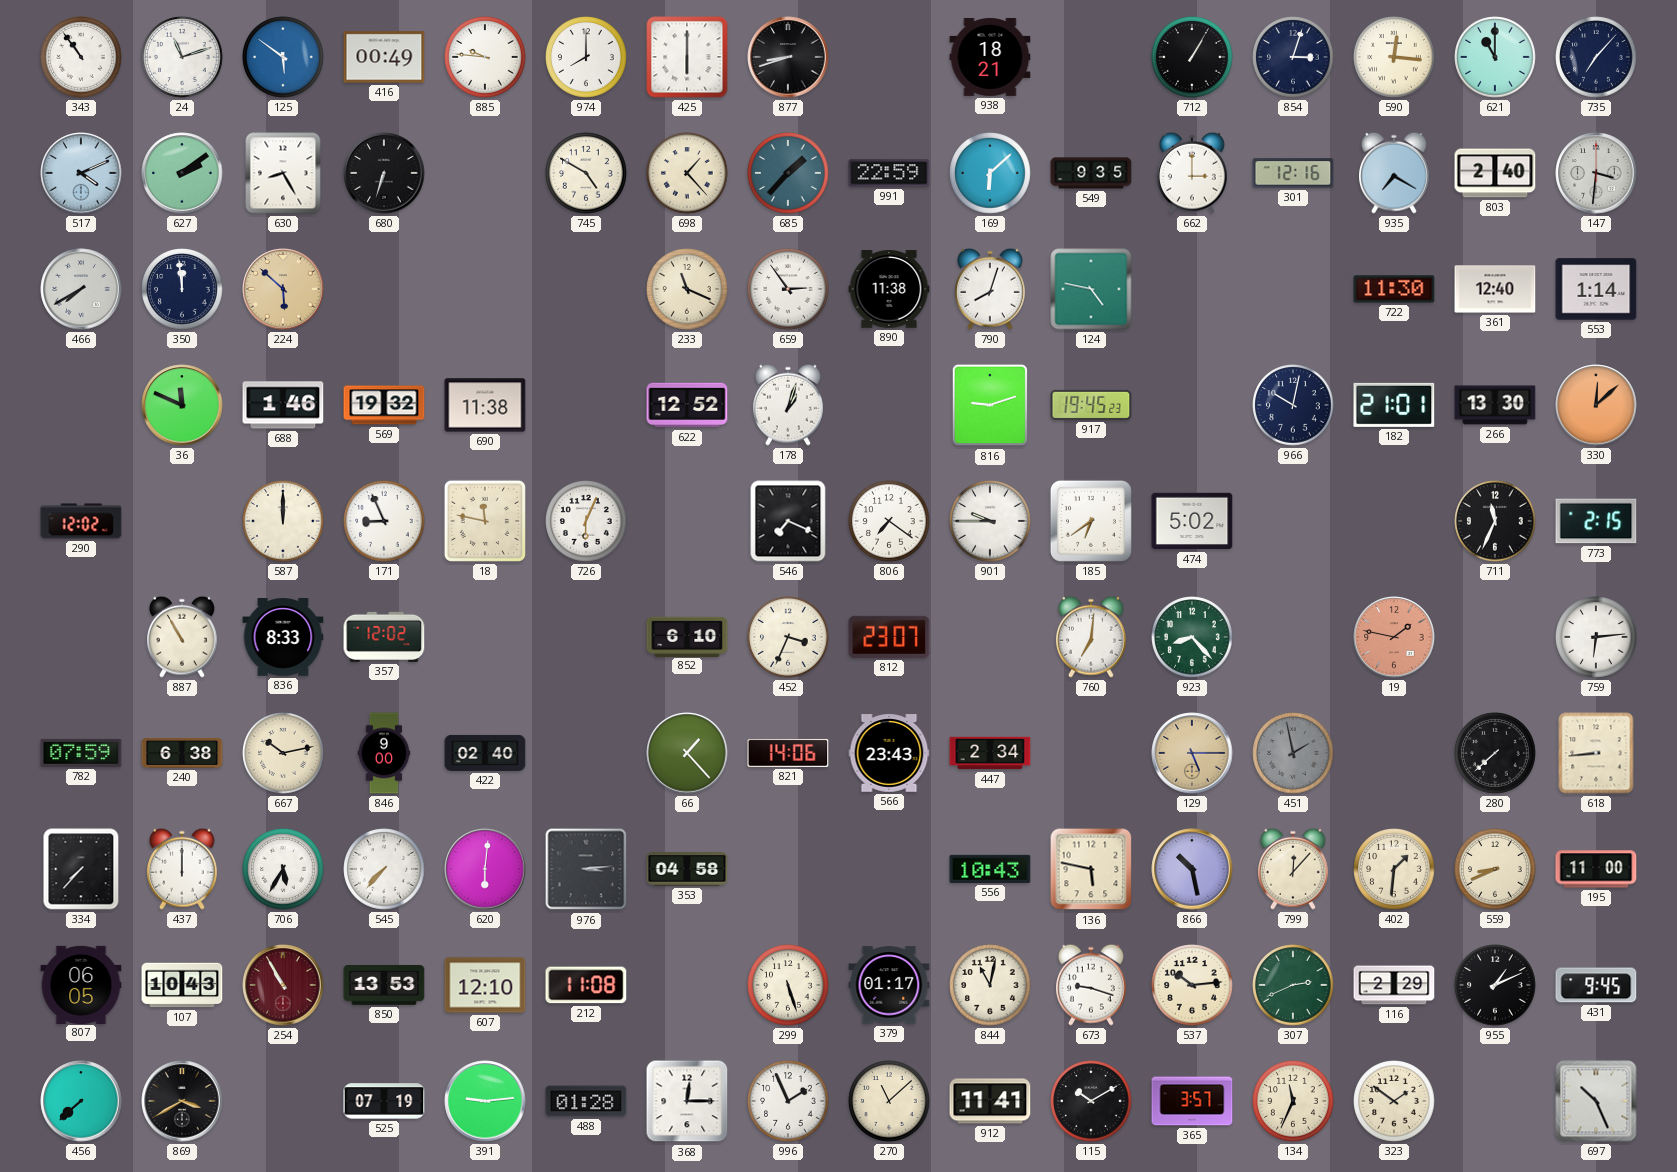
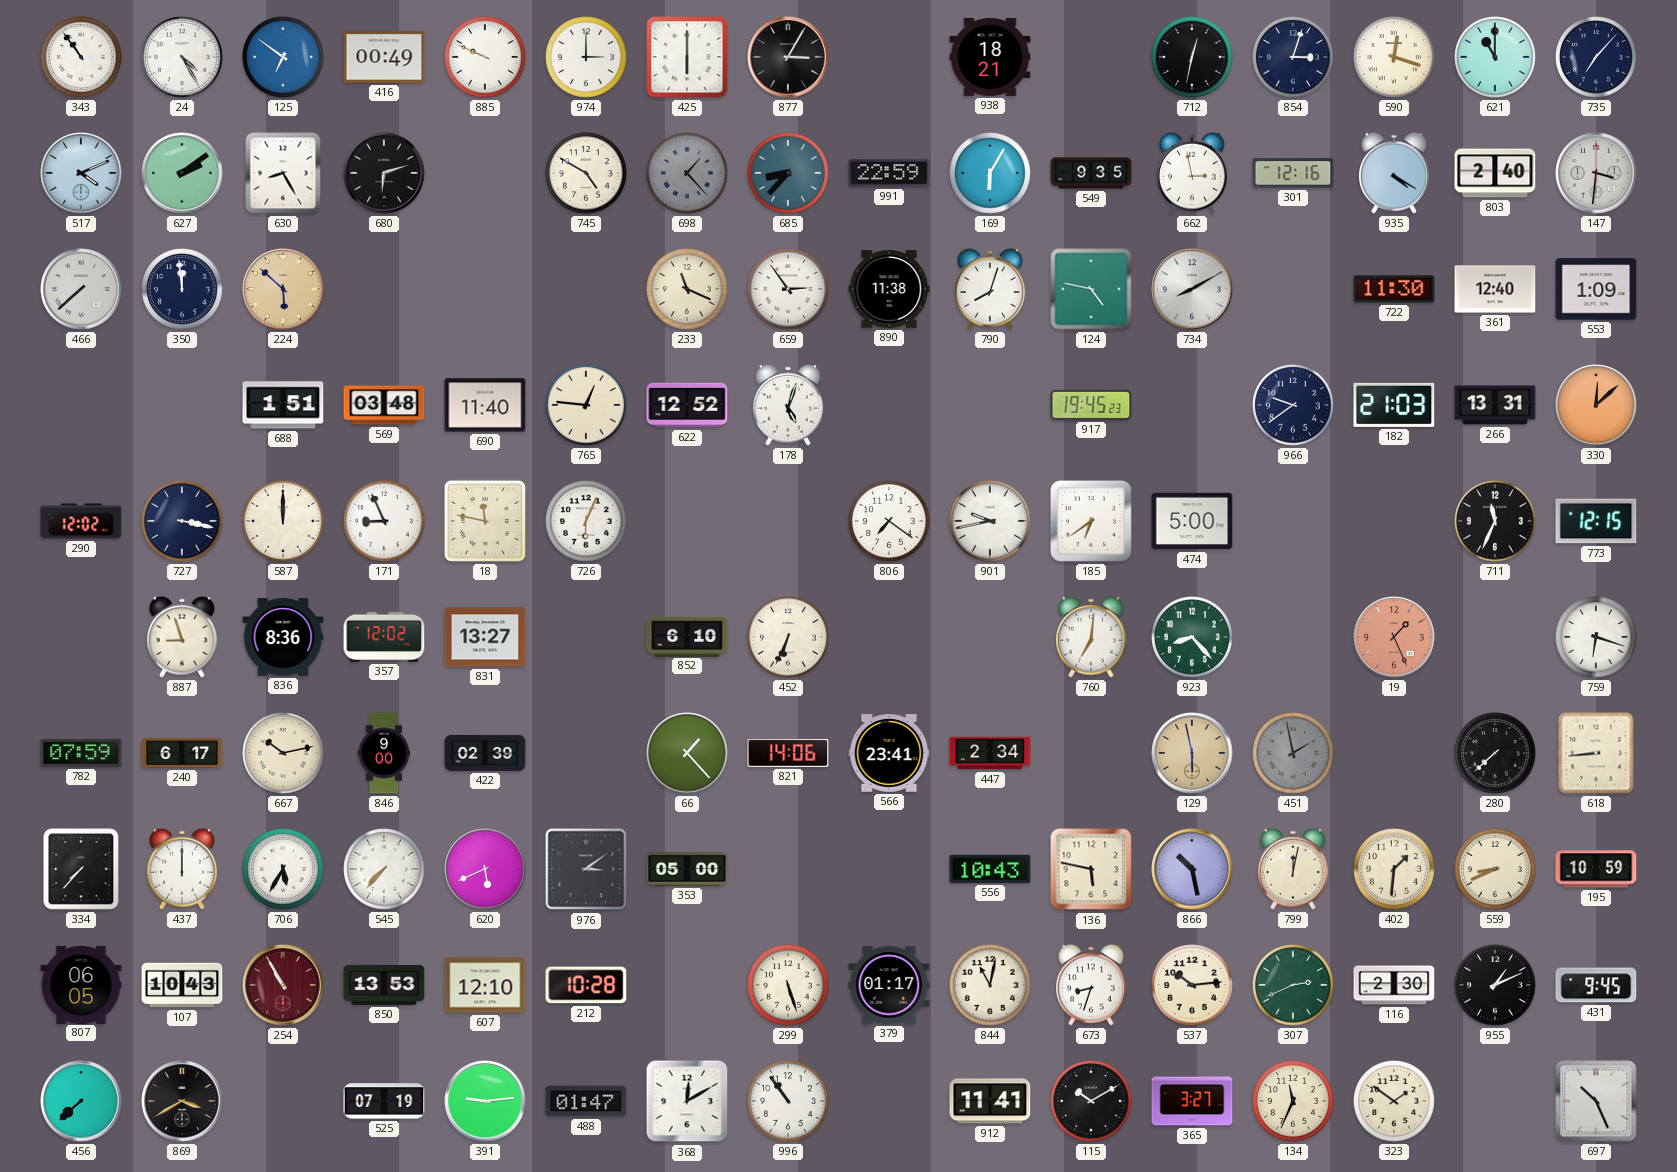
24: 11:12 -> 4:25
125: 5:51 -> 6:51
885: 9:46 -> 9:49
974: 8:00 -> 3:00
877: 8:42 -> 3:05
712: 1:05 -> 12:32
590: 12:16 -> 12:18
680: 6:33 -> 6:12
698 dial: cream -> grey
685: 1:37 -> 8:37
169: 6:08 -> 6:05
662: 3:00 -> 2:58
935: 7:20 -> 4:20
466: 7:40 -> 7:38
734: none -> 8:10
553: 1:14 -> 1:09
36: 11:49 -> none
688: 1:46 -> 1:51
569: 19:32 -> 03:48
690: 11:38 -> 11:40
765: none -> 12:46
178: 1:03 -> 5:03
816: 9:12 -> none
966: 10:02 -> 9:39
182: 21:01 -> 21:03
266: 13:30 -> 13:31
727: none -> 3:17
546: 7:19 -> none
901: 9:45 -> 9:43
474: 5:02 -> 5:00
773: 2:15 -> 12:15
887: 10:55 -> 8:57
836: 8:33 -> 8:36
831: none -> 13:27
452: 3:34 -> 6:34
812: 23:07 -> none
19: 1:47 -> 1:26
759: 6:14 -> 6:18
240: 6:38 -> 6:17
422: 02:40 -> 02:39
566: 23:43 -> 23:41
129: 5:15 -> 5:58
620: 6:01 -> 5:41
976: 3:14 -> 3:09
353: 04:58 -> 05:00
799: 12:07 -> 12:02
195: 11:00 -> 10:59
212: 11:08 -> 10:28
673: 9:18 -> 8:33
116: 2:29 -> 2:30
488: 01:28 -> 01:47
368: 12:15 -> 12:10
996: 1:56 -> 10:54
270: 11:08 -> none
365: 3:57 -> 3:27
